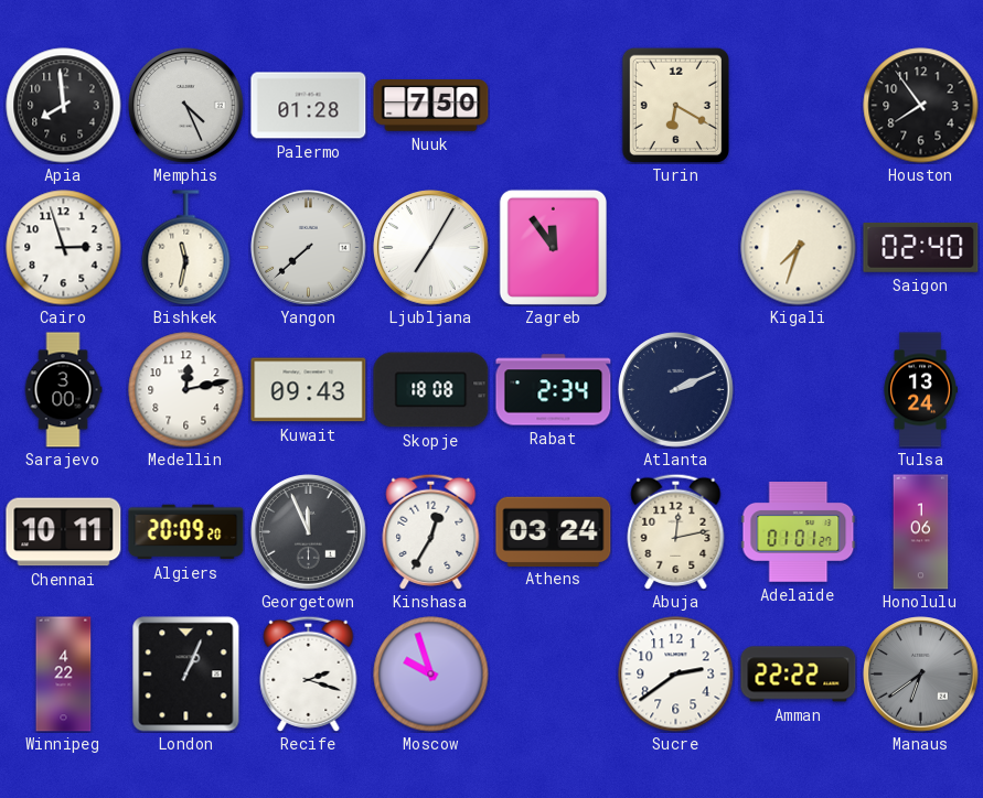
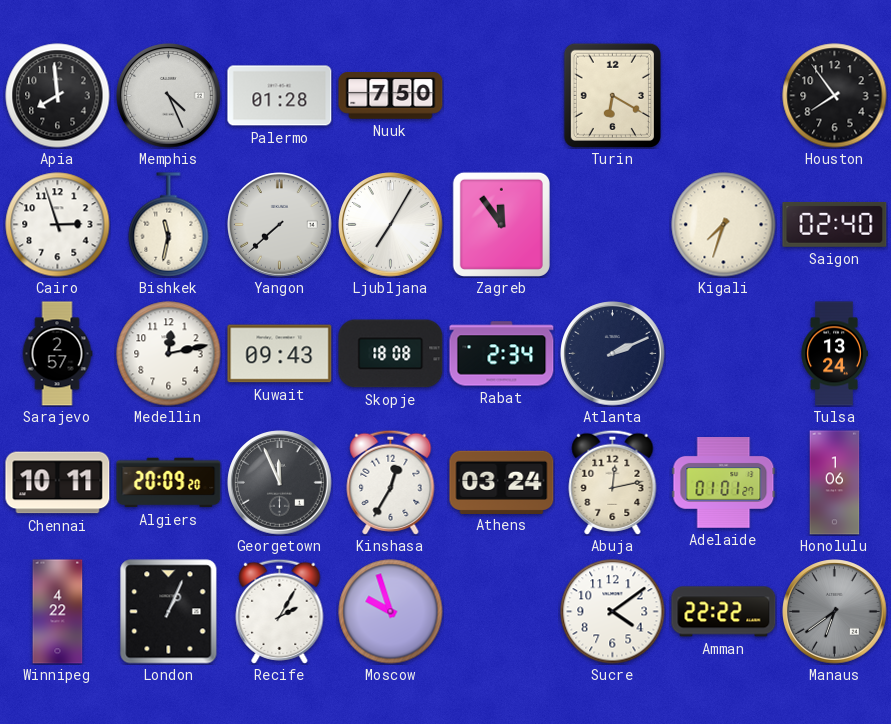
Sarajevo: 3:00 -> 2:57
Recife: 2:18 -> 2:05
Sucre: 2:39 -> 4:09
